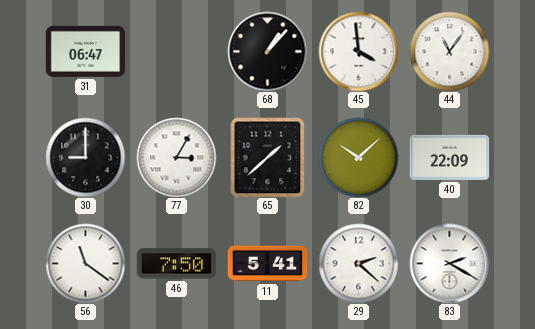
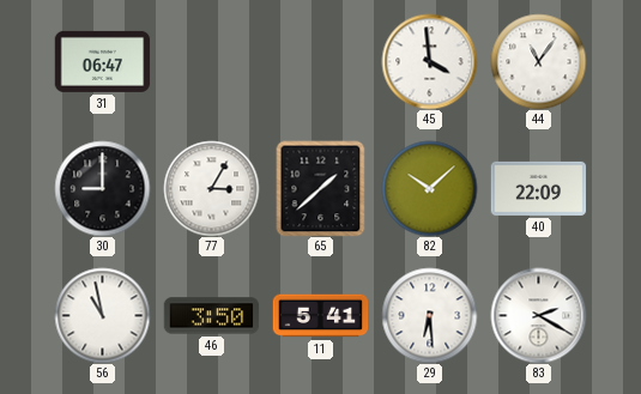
68: 1:07 -> none
56: 11:21 -> 10:58
46: 7:50 -> 3:50
29: 2:22 -> 6:29
